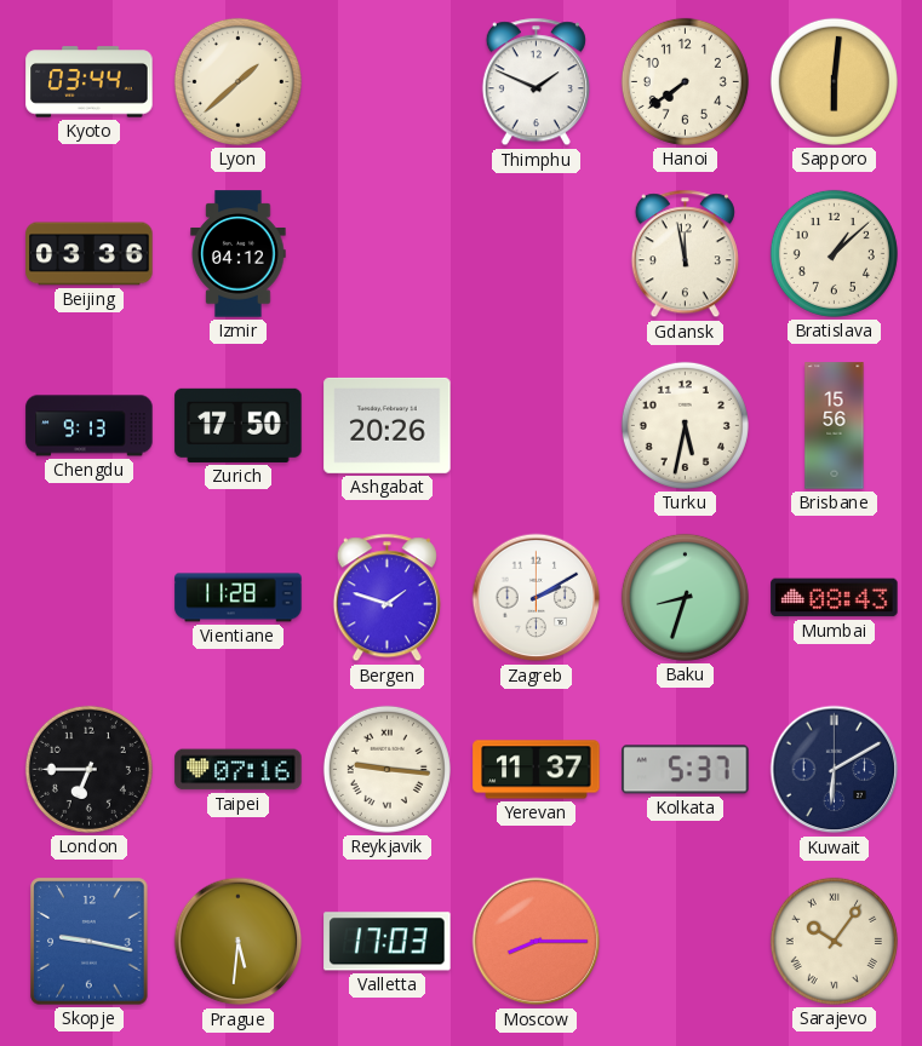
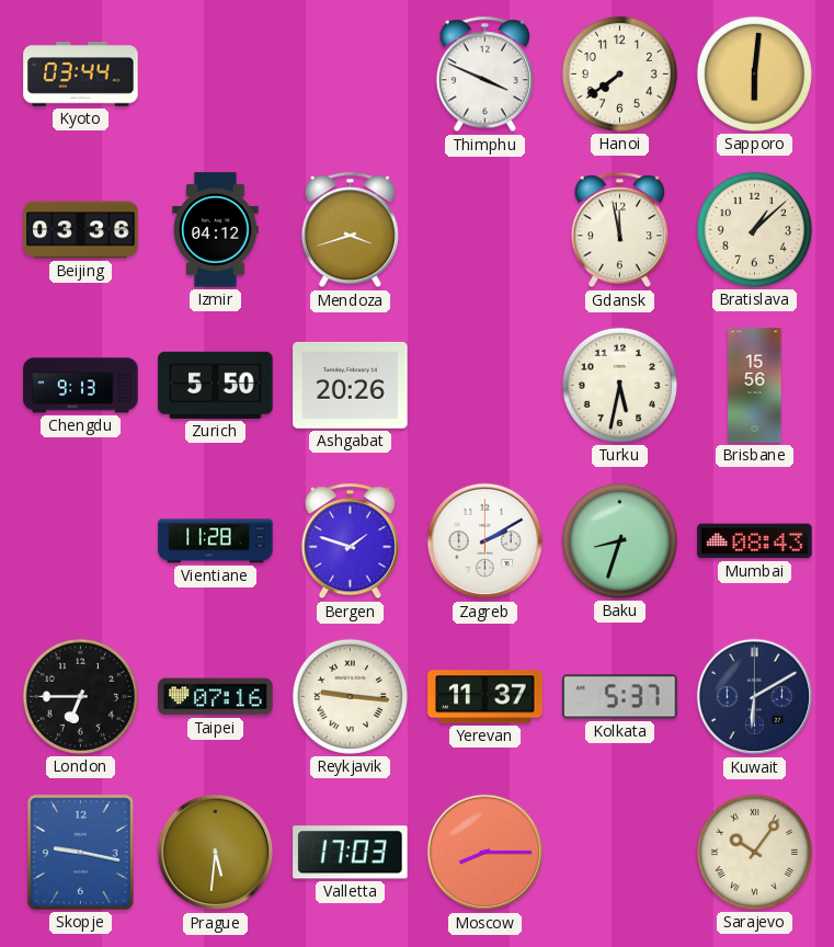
Lyon: 1:38 -> none
Thimphu: 1:49 -> 3:49
Mendoza: none -> 3:42
Zurich: 17:50 -> 5:50
